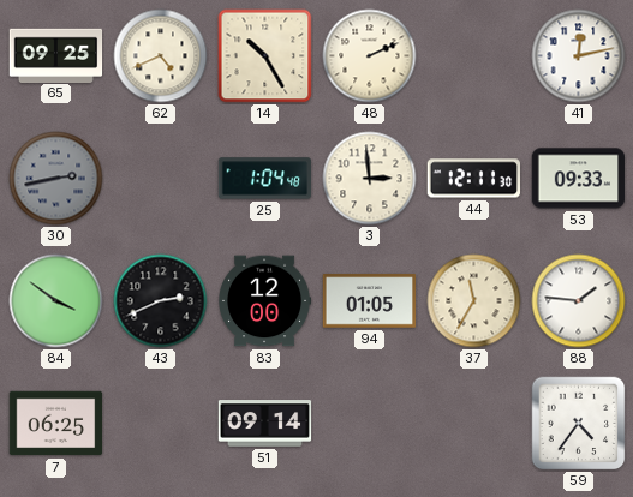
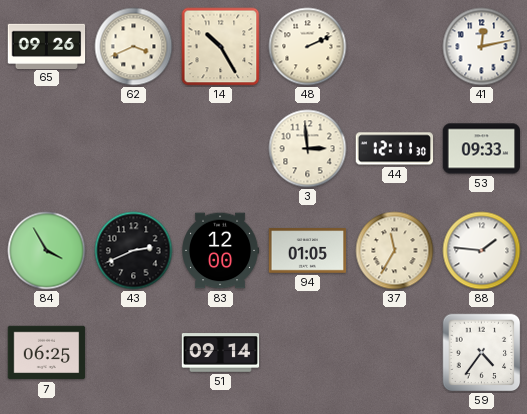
65: 09:25 -> 09:26
62: 4:41 -> 3:41
30: 2:43 -> none
25: 1:04 -> none
84: 3:51 -> 3:55
